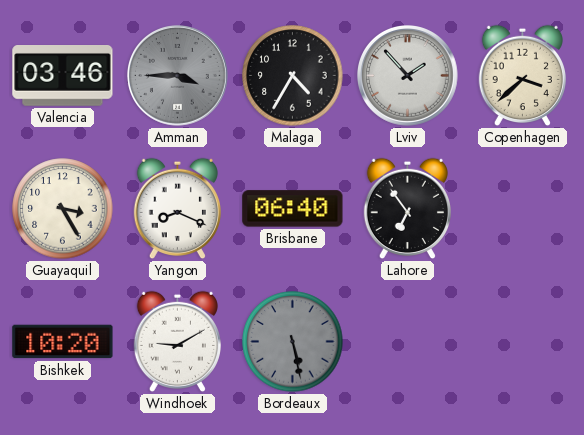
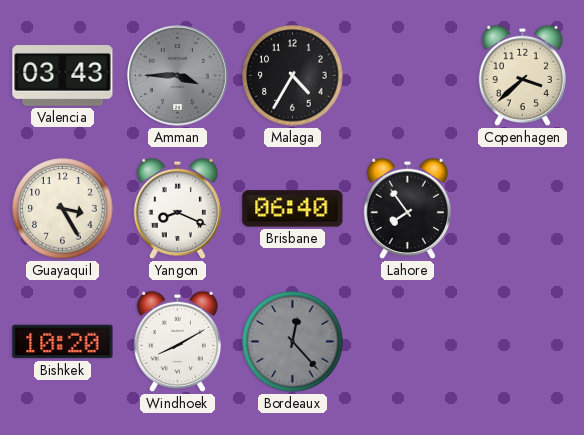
Valencia: 03:46 -> 03:43
Lviv: 1:53 -> none
Lahore: 6:54 -> 7:54
Windhoek: 9:10 -> 8:10
Bordeaux: 5:28 -> 12:23
